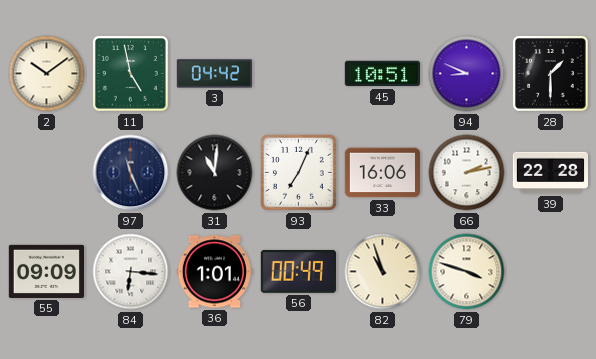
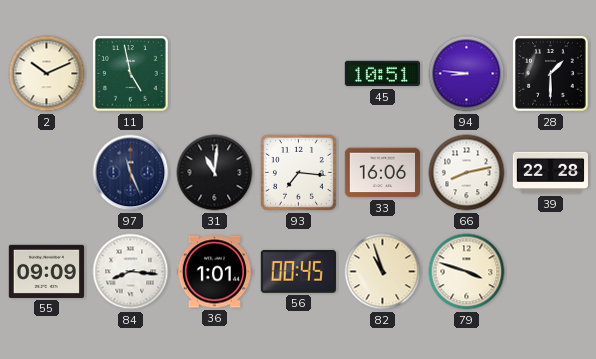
2: 10:09 -> 10:11
3: 04:42 -> none
94: 8:49 -> 8:46
93: 7:04 -> 7:16
66: 2:13 -> 8:13
84: 6:16 -> 8:16
56: 00:49 -> 00:45
